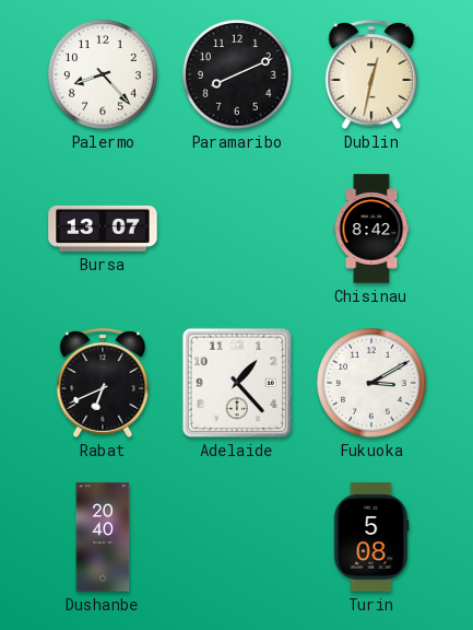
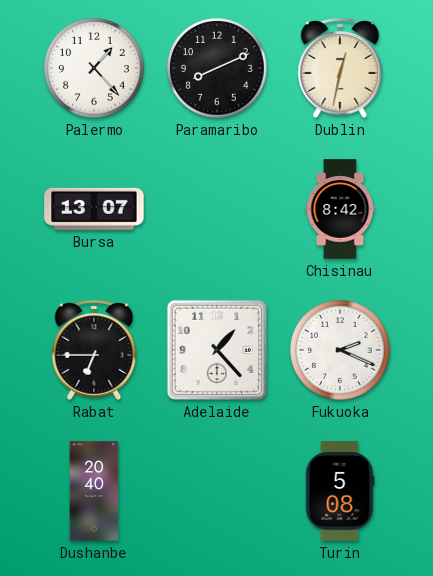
Palermo: 8:23 -> 1:23
Rabat: 6:41 -> 6:45
Fukuoka: 3:10 -> 2:19
